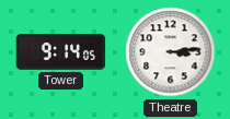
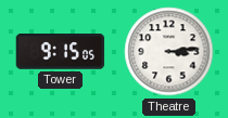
Tower: 9:14 -> 9:15
